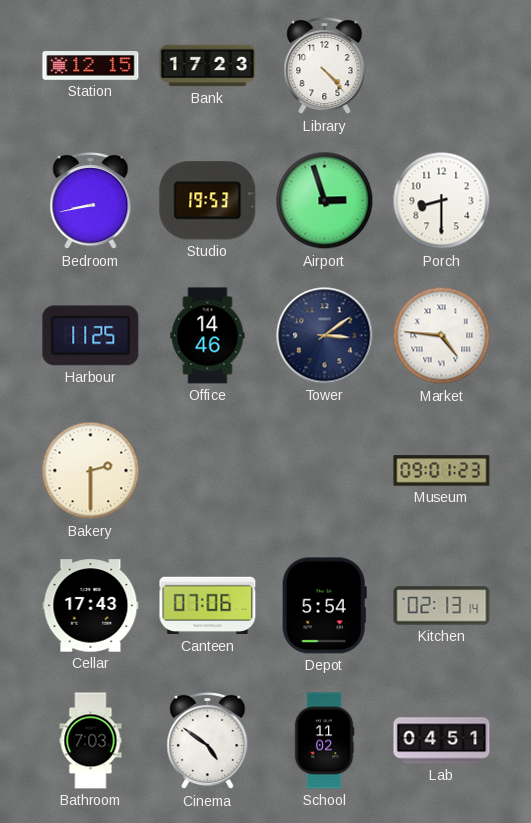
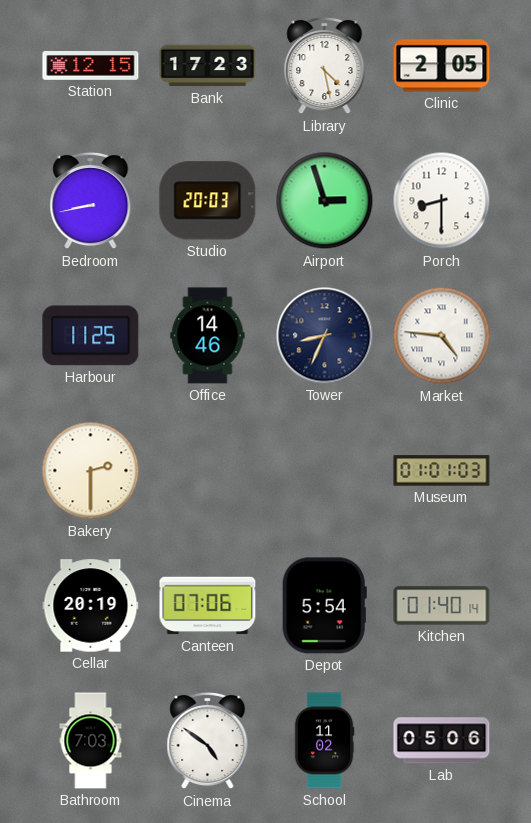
Library: 4:23 -> 4:28
Clinic: none -> 2:05
Studio: 19:53 -> 20:03
Tower: 3:09 -> 8:34
Museum: 09:01 -> 01:01
Cellar: 17:43 -> 20:19
Kitchen: 02:13 -> 01:40
Lab: 04:51 -> 05:06
